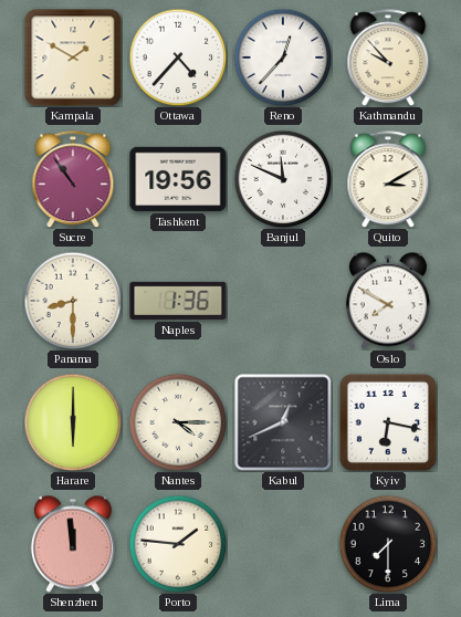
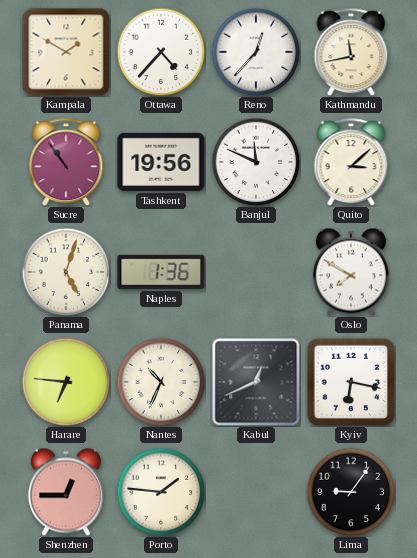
Kathmandu: 9:53 -> 11:43
Quito: 3:10 -> 3:08
Panama: 8:30 -> 5:03
Harare: 6:00 -> 6:46
Nantes: 4:15 -> 10:34
Shenzhen: 11:59 -> 12:45
Lima: 7:30 -> 9:06
